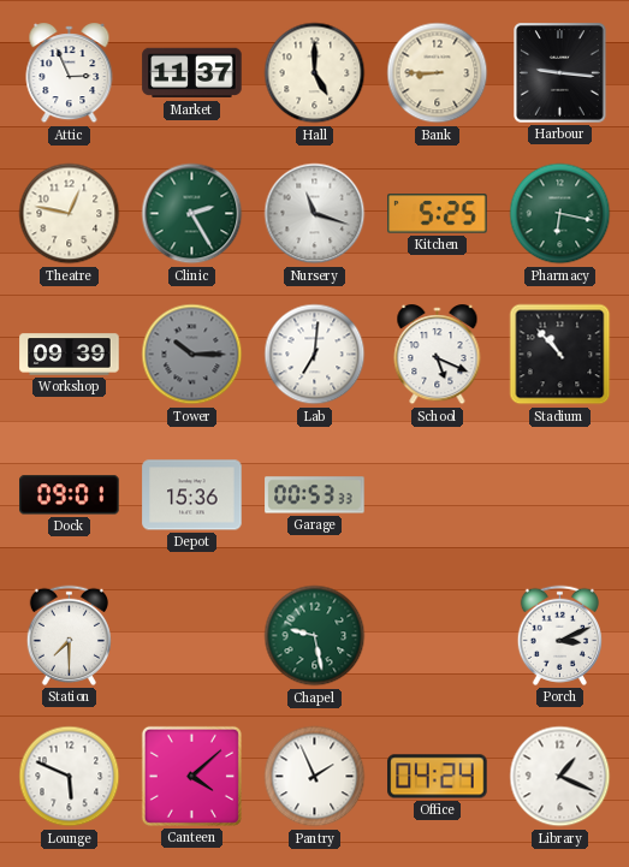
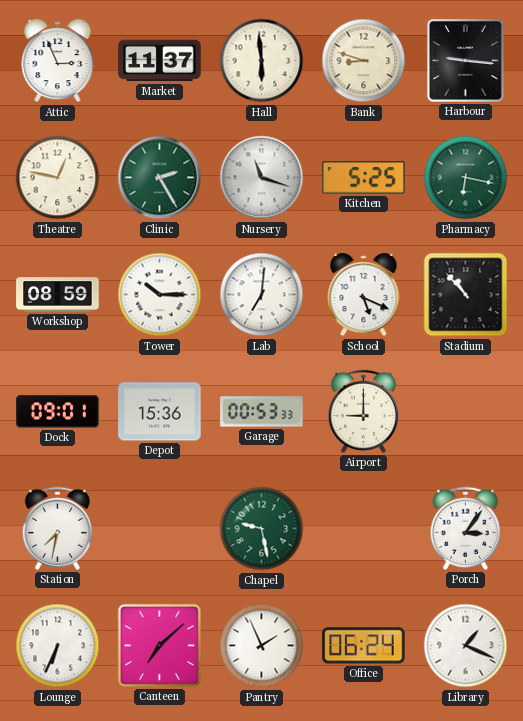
Hall: 5:00 -> 5:59
Bank: 8:45 -> 8:48
Workshop: 09:39 -> 08:59
Tower dial: grey -> white
Airport: none -> 9:00
Station: 7:30 -> 7:32
Porch: 3:11 -> 3:06
Lounge: 5:49 -> 6:34
Canteen: 4:08 -> 7:08
Office: 04:24 -> 06:24
